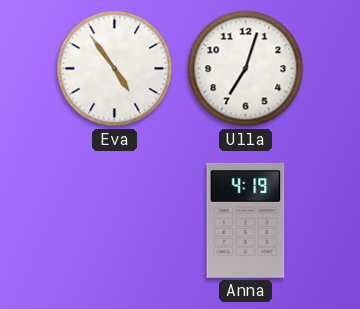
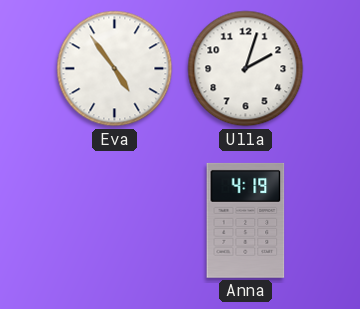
Ulla: 7:03 -> 2:03
